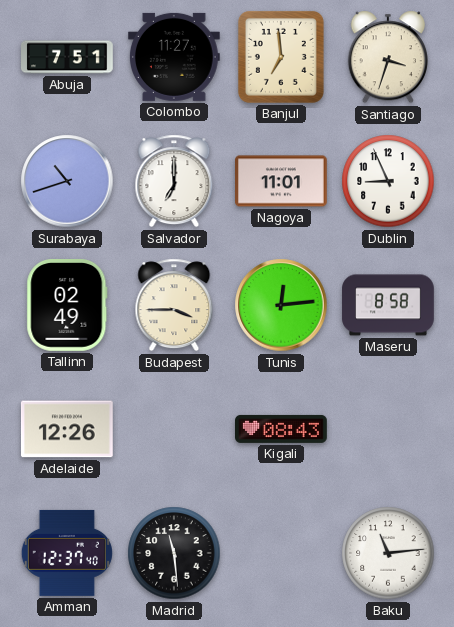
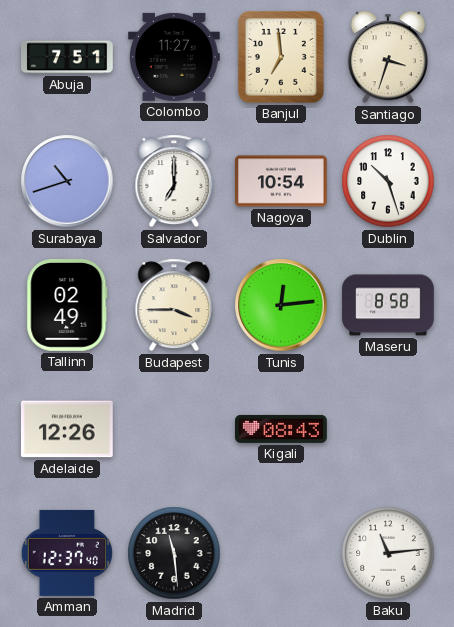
Nagoya: 11:01 -> 10:54
Dublin: 8:56 -> 10:27
